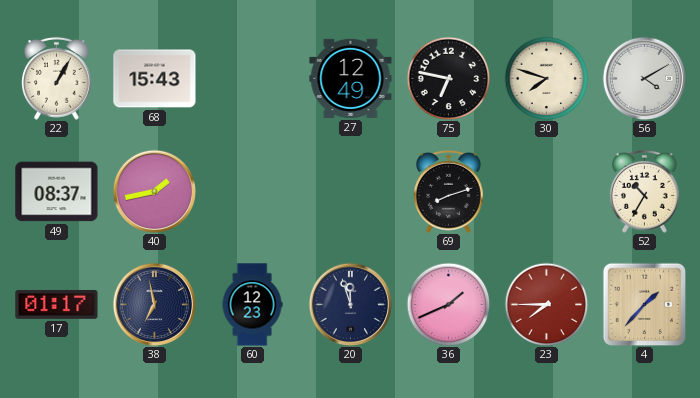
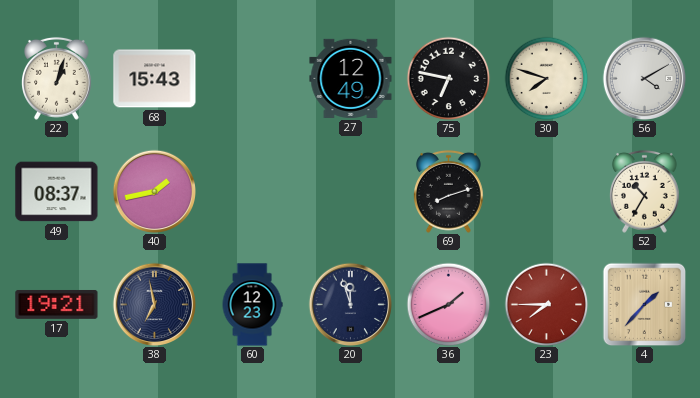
22: 1:05 -> 1:03
17: 01:17 -> 19:21
